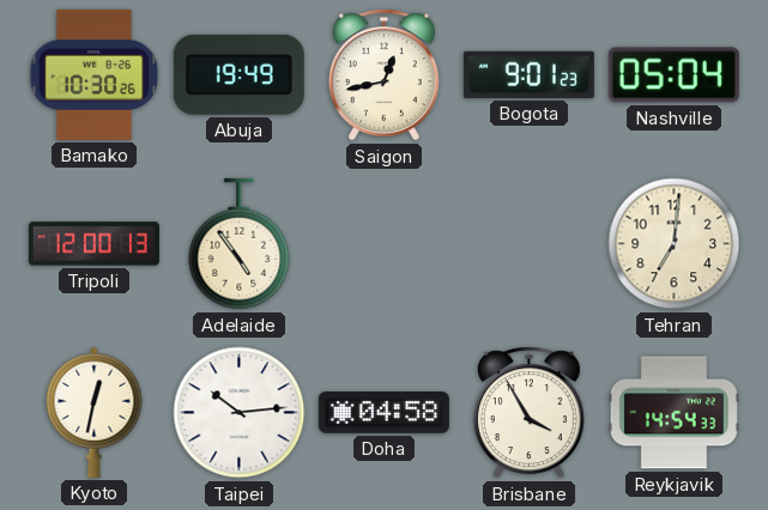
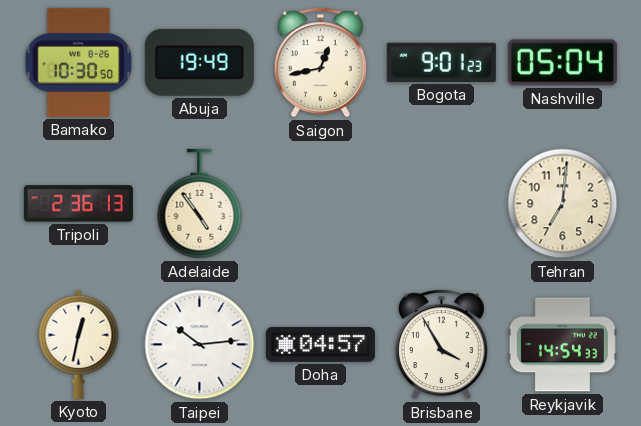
Bamako: 10:30:26 -> 10:30:50
Tripoli: 12:00 -> 2:36
Doha: 04:58 -> 04:57
